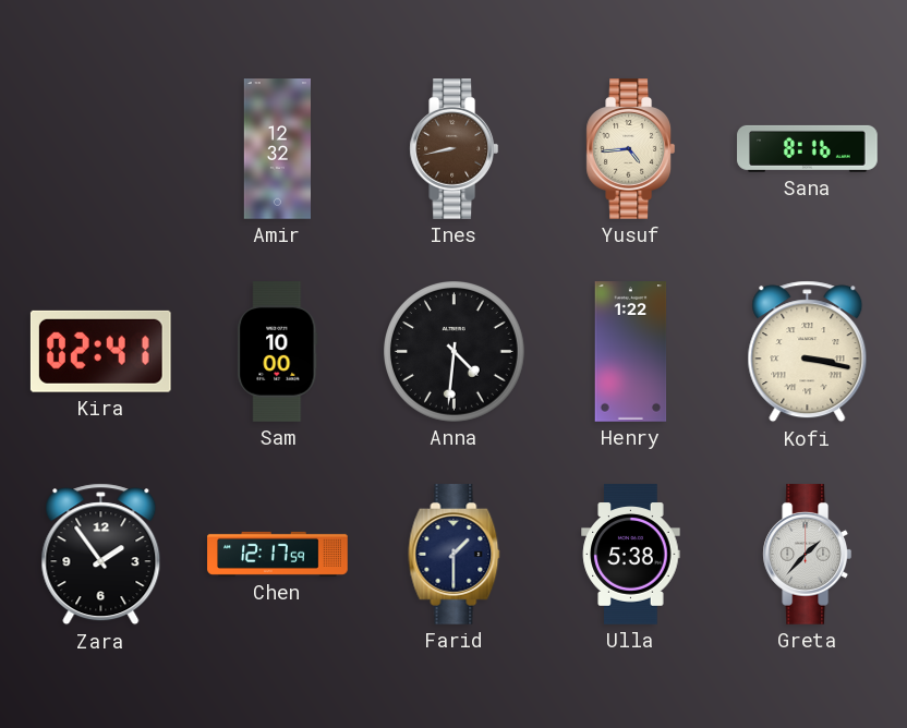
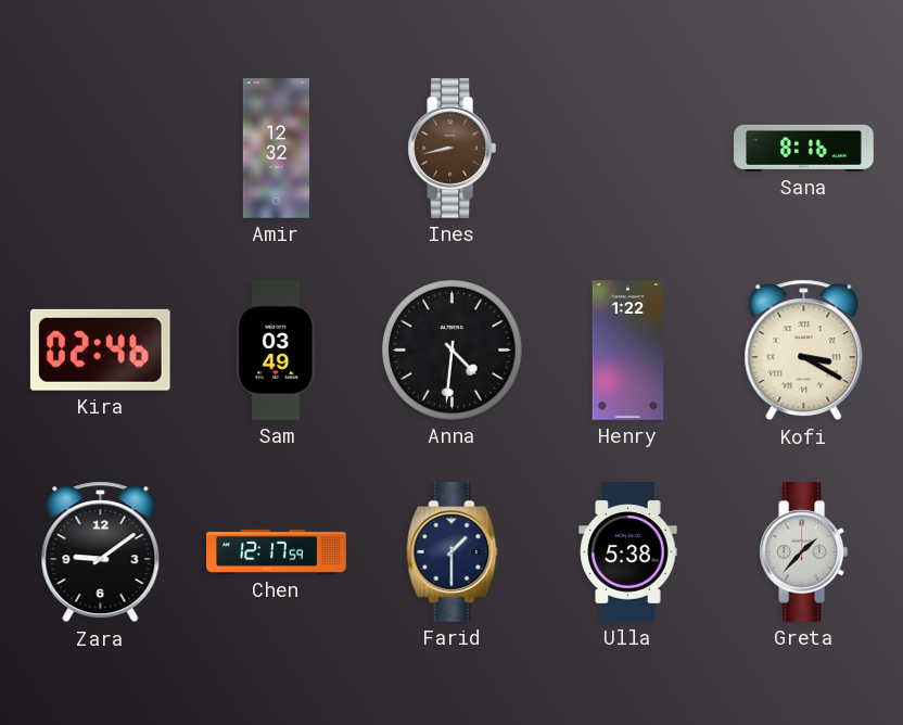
Yusuf: 4:44 -> none
Kira: 02:41 -> 02:46
Sam: 10:00 -> 03:49
Kofi: 3:17 -> 3:20
Zara: 1:54 -> 9:09
